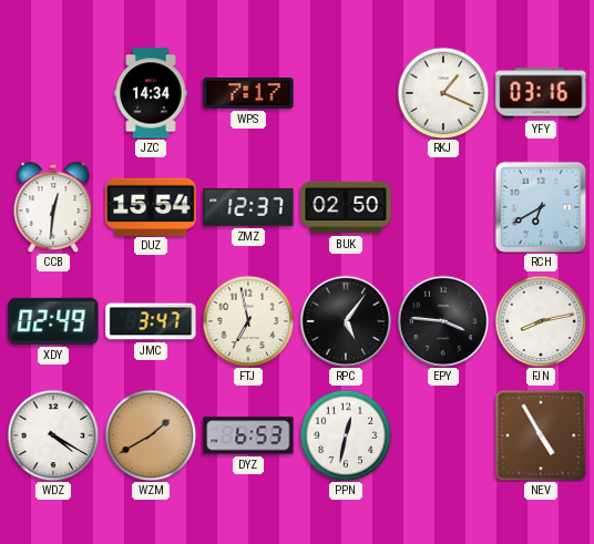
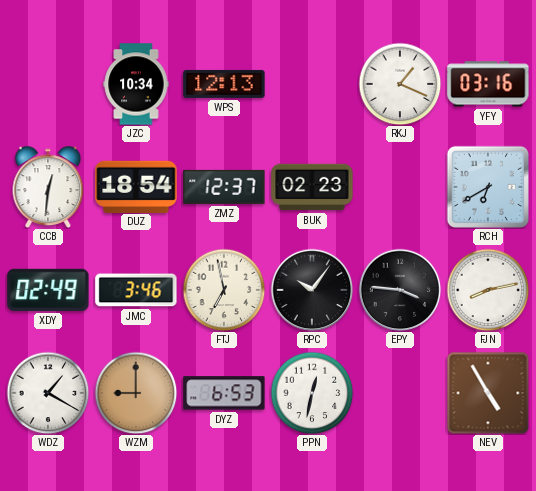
JZC: 14:34 -> 10:34
WPS: 7:17 -> 12:13
DUZ: 15:54 -> 18:54
BUK: 02:50 -> 02:23
JMC: 3:47 -> 3:46
RPC: 5:06 -> 10:06
WDZ: 4:20 -> 1:20
WZM: 1:40 -> 9:00
